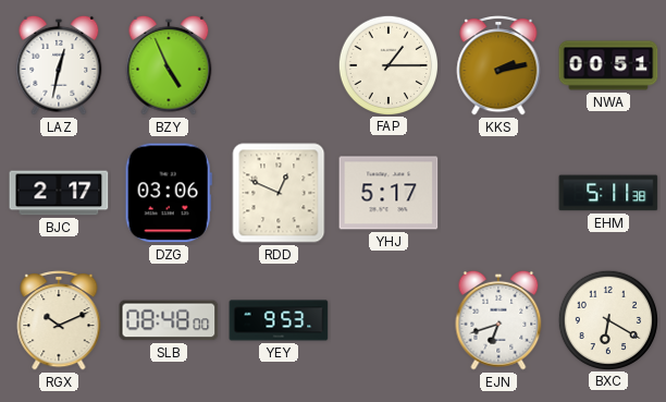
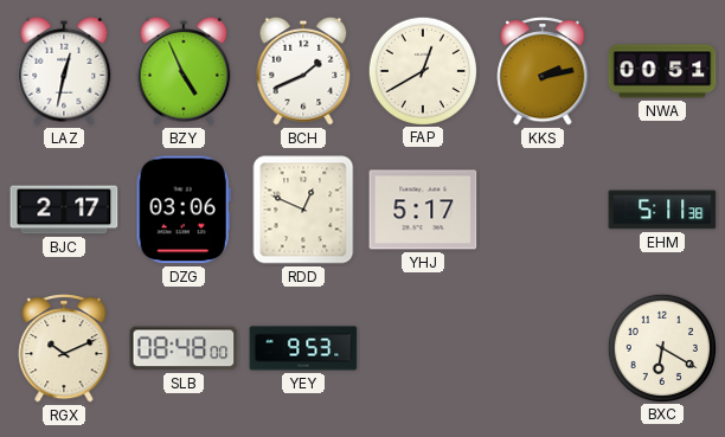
BCH: none -> 1:41
FAP: 1:15 -> 12:40
EJN: 6:42 -> none
